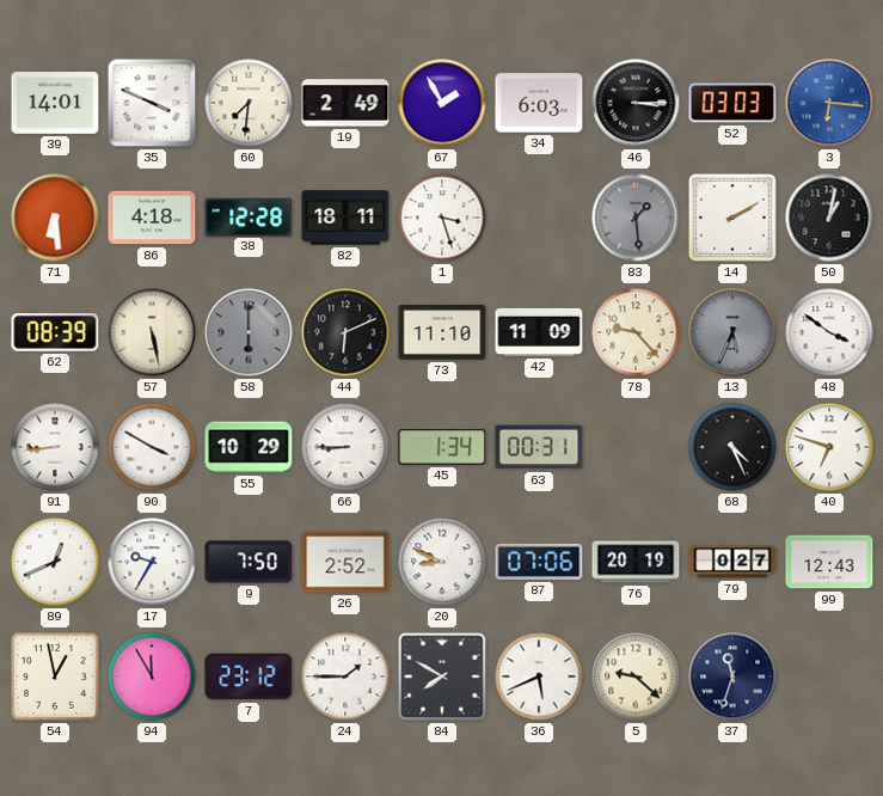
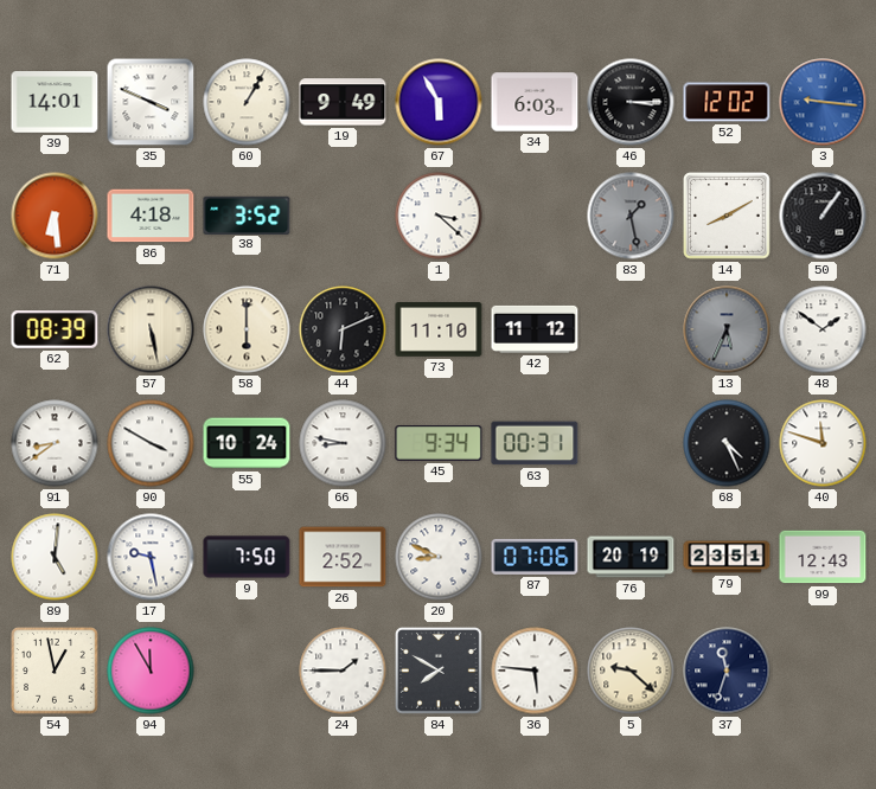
60: 7:31 -> 1:05
19: 2:49 -> 9:49
67: 1:55 -> 5:55
52: 03:03 -> 12:02
3: 6:16 -> 9:16
38: 12:28 -> 3:52
82: 18:11 -> none
1: 3:27 -> 3:22
83: 1:29 -> 1:28
14: 2:10 -> 8:10
50: 1:02 -> 1:06
58 dial: grey -> cream
42: 11:09 -> 11:12
78: 9:23 -> none
48: 3:51 -> 1:51
91: 8:44 -> 8:39
55: 10:29 -> 10:24
66: 8:45 -> 8:47
45: 1:34 -> 9:34
40: 6:48 -> 11:48
89: 12:41 -> 5:01
17: 9:35 -> 9:28
79: 0:27 -> 23:51
7: 23:12 -> none
36: 5:41 -> 5:46
